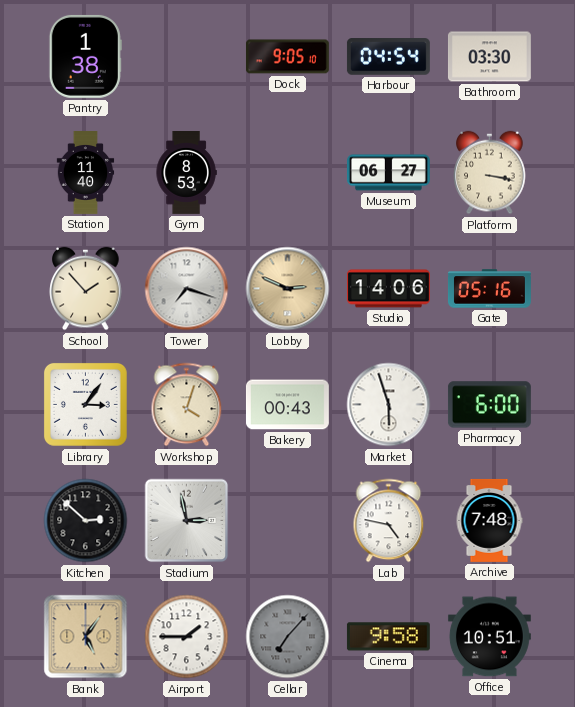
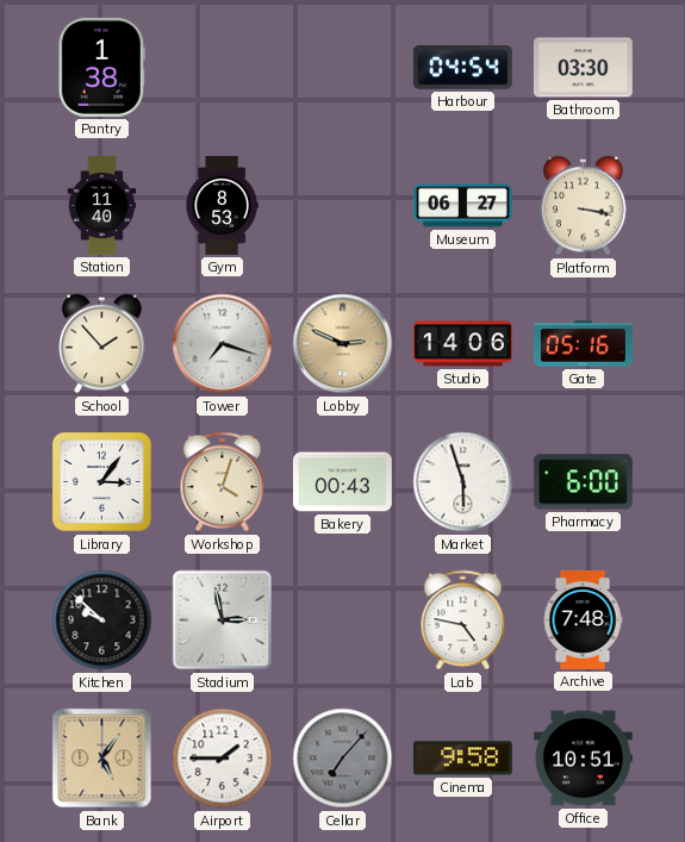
Dock: 9:05 -> none
Kitchen: 2:52 -> 9:52
